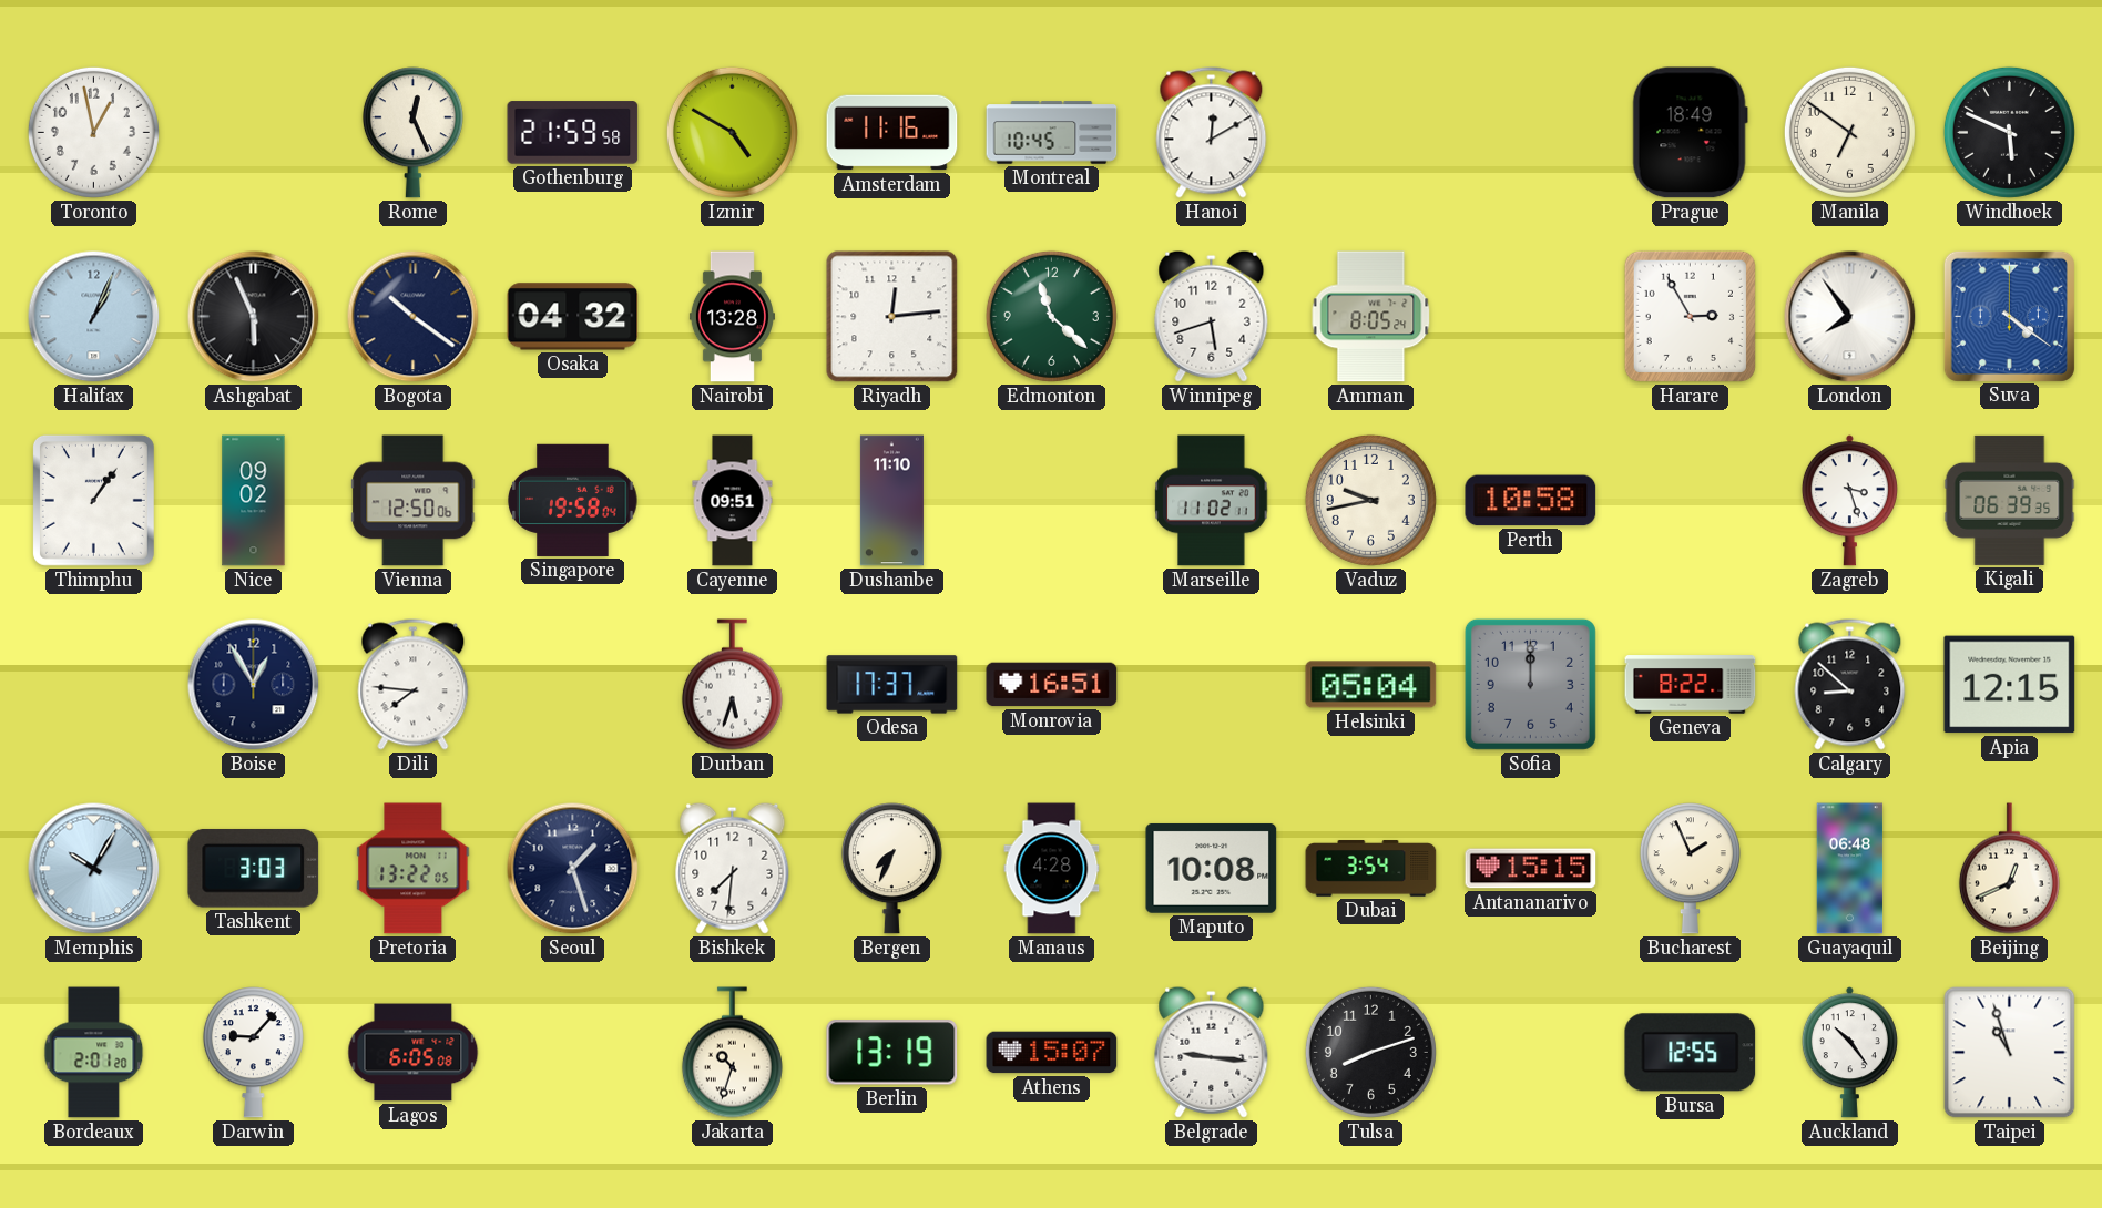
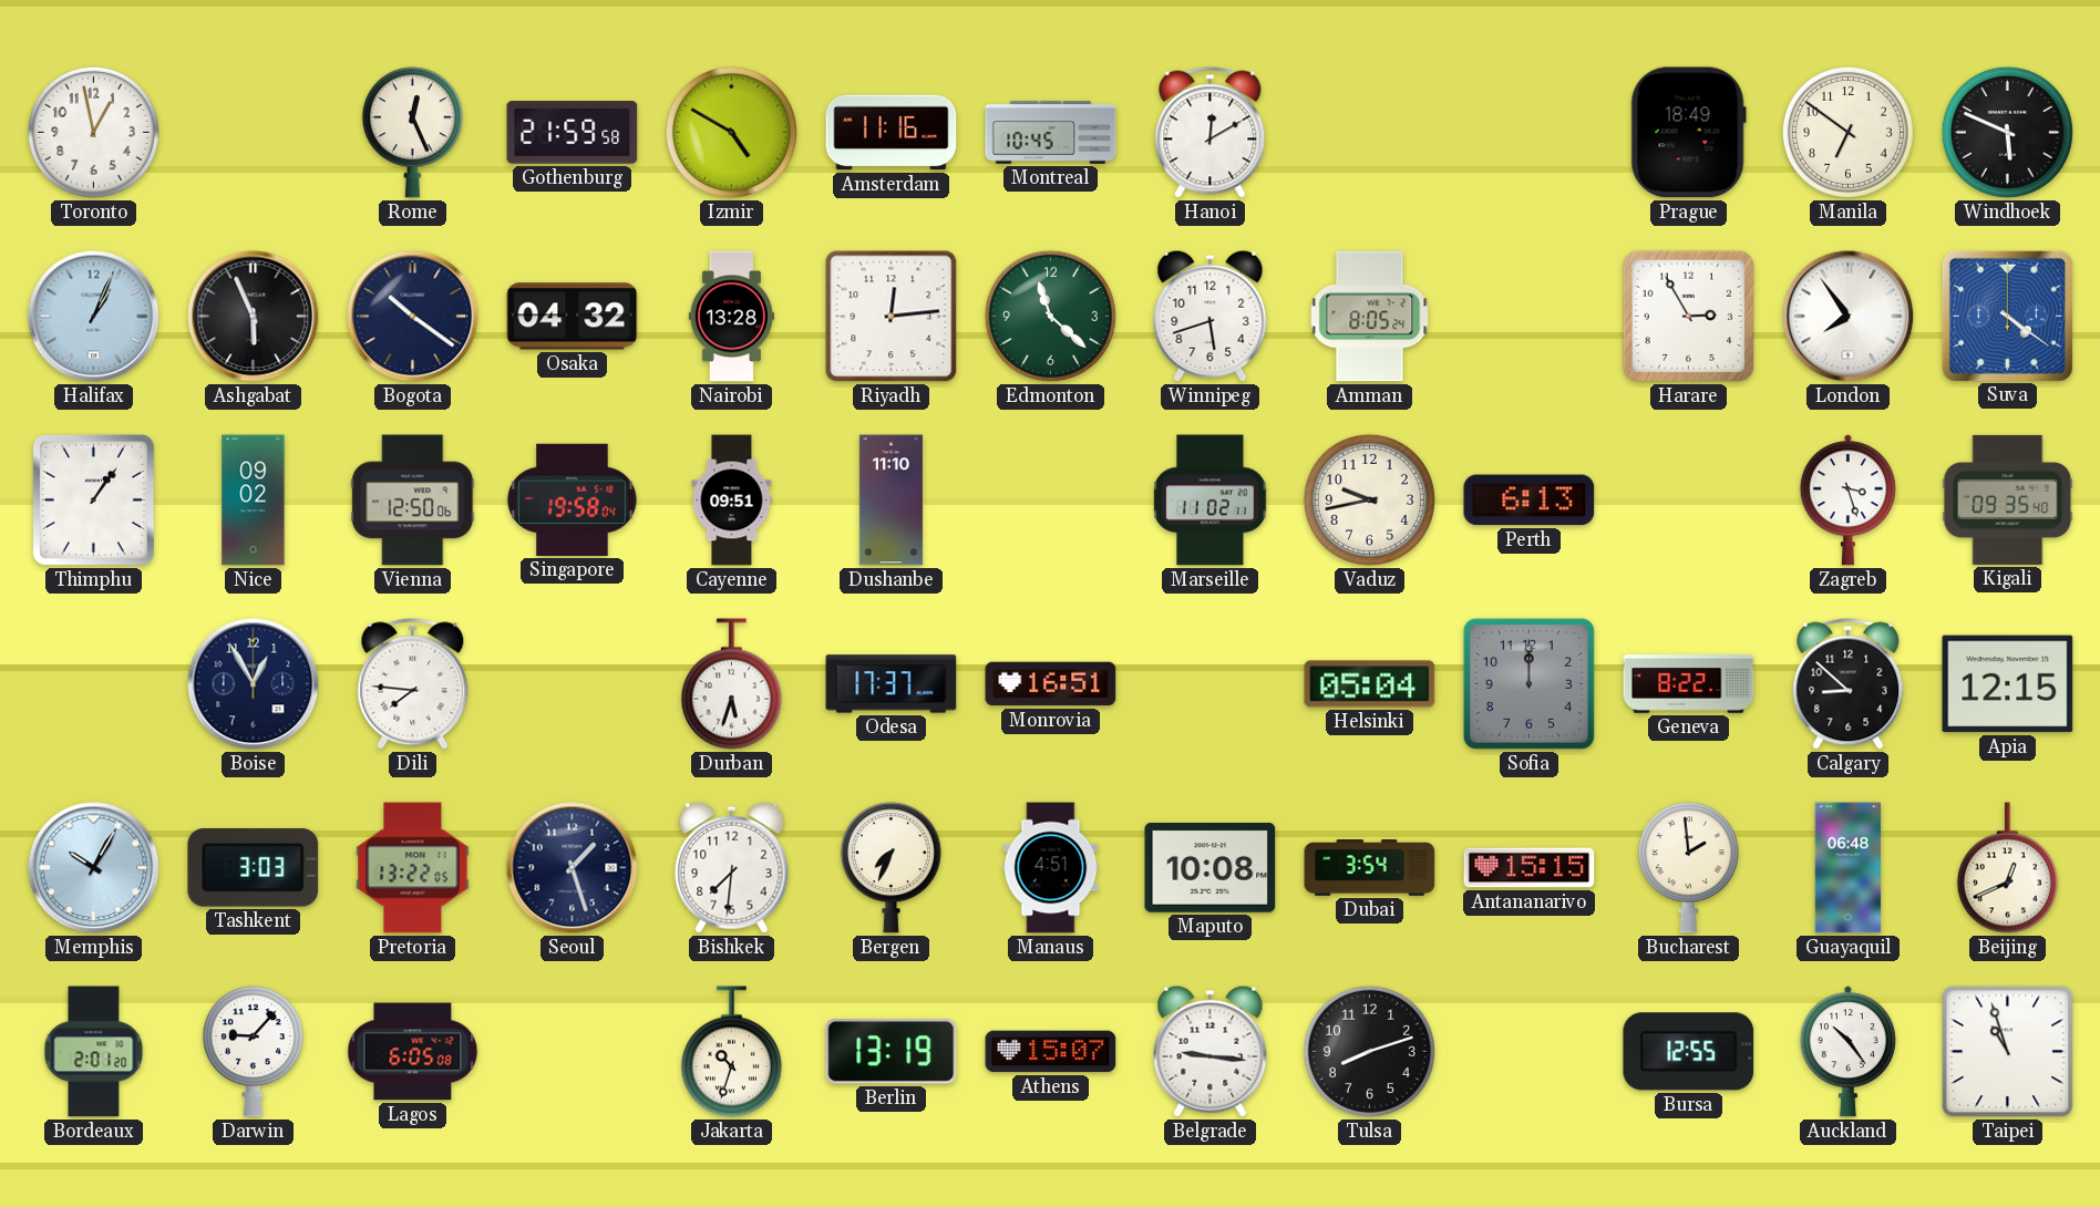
Perth: 10:58 -> 6:13
Kigali: 06:39 -> 09:35
Manaus: 4:28 -> 4:51
Bucharest: 1:56 -> 1:59
